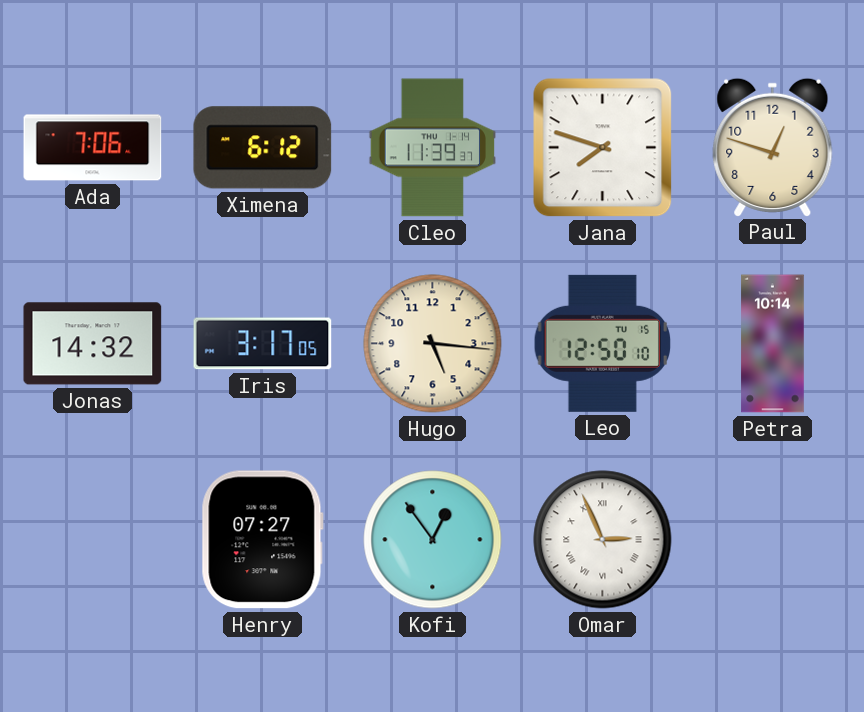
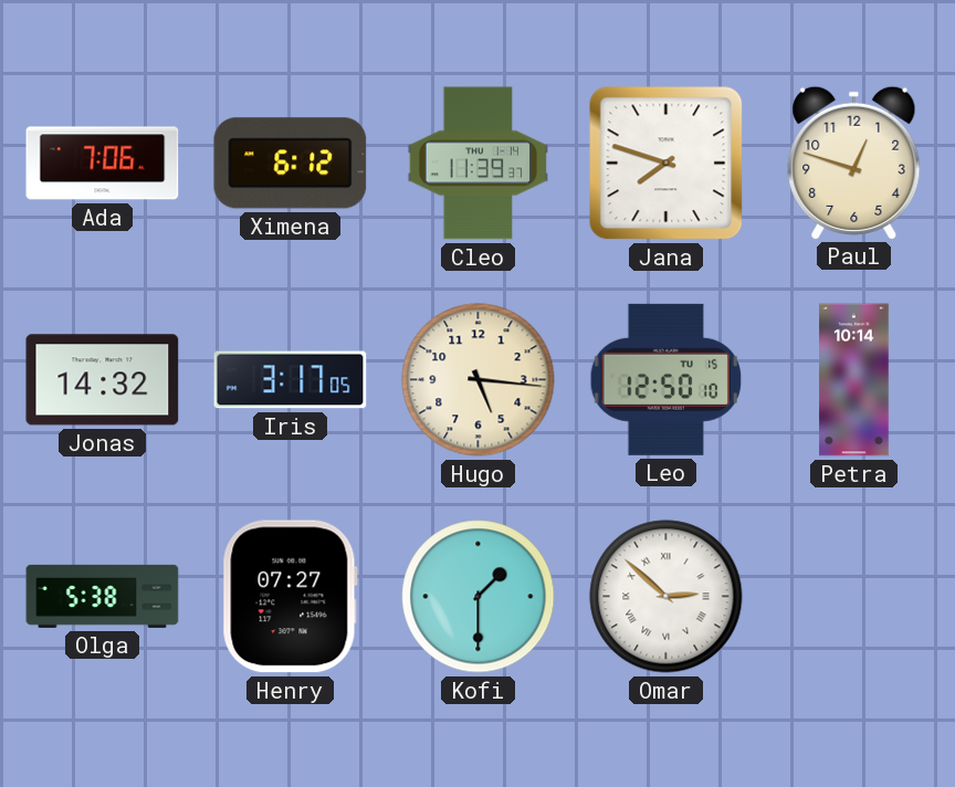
Olga: none -> 5:38
Kofi: 12:54 -> 1:30
Omar: 2:56 -> 2:52
